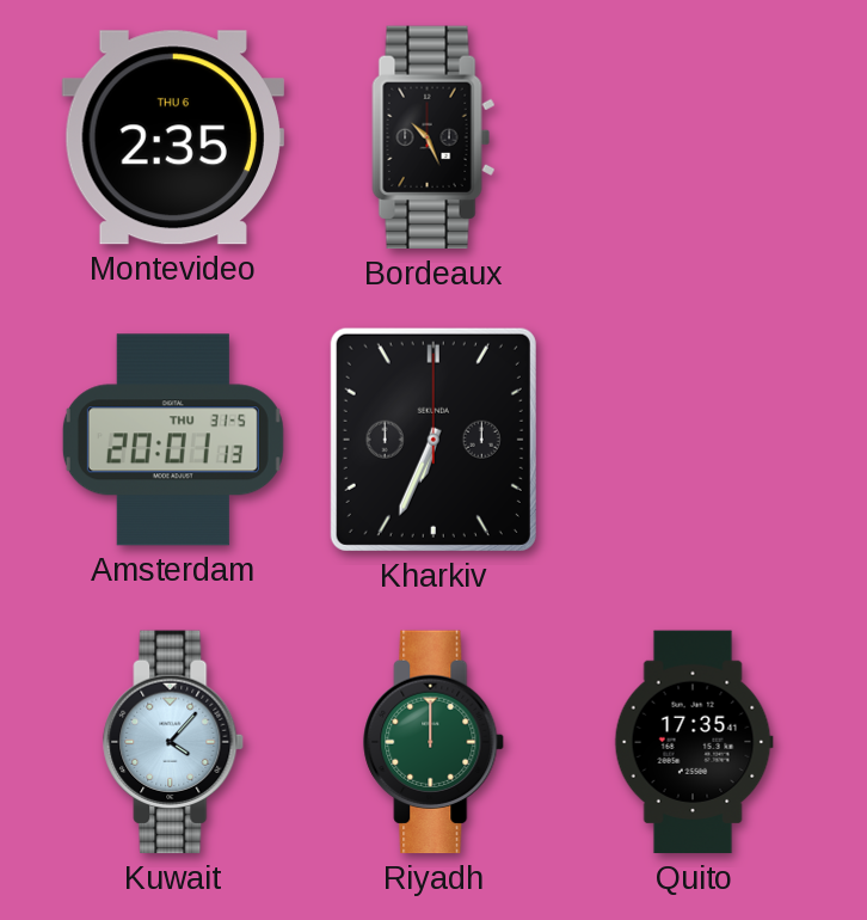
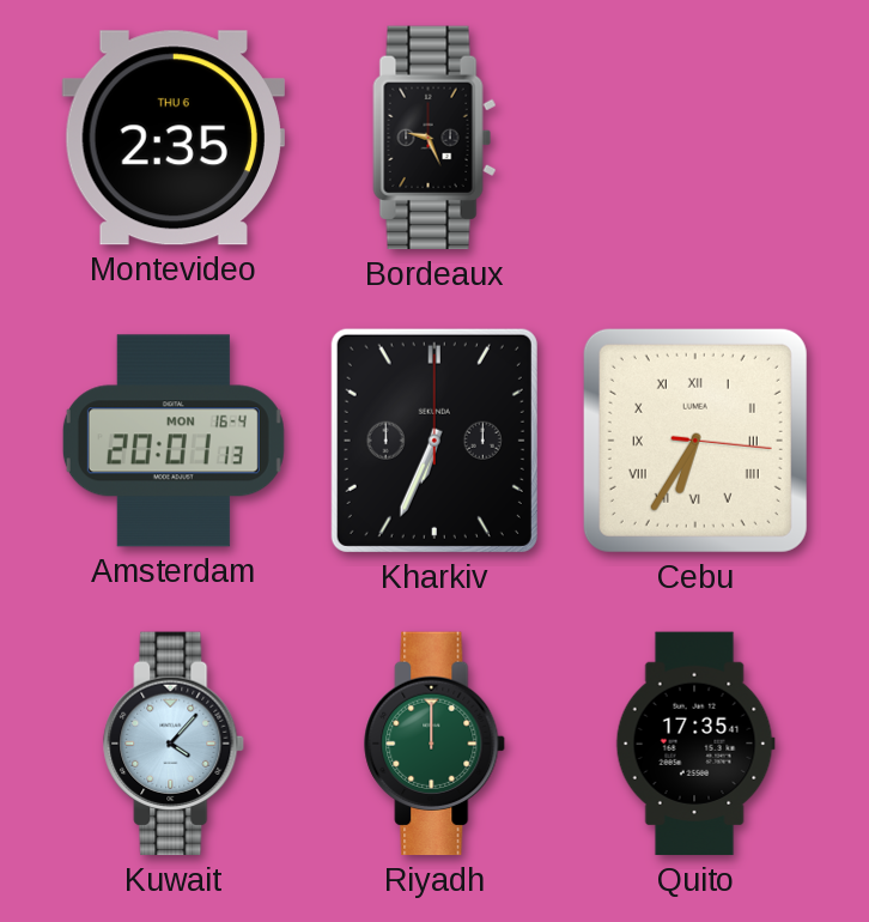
Bordeaux: 10:26 -> 9:26
Amsterdam date: THU 31-5 -> MON 16-4
Cebu: none -> 6:35
